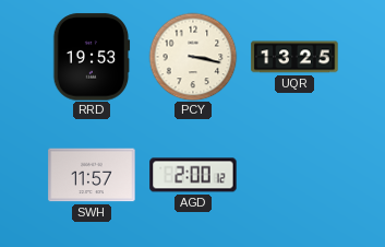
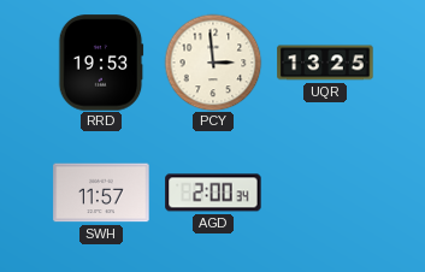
PCY: 3:17 -> 2:59
AGD: 2:00:12 -> 2:00:34
